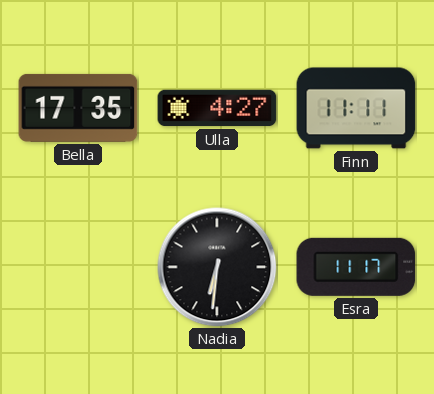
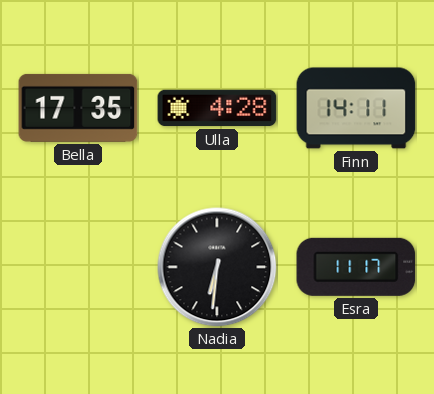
Ulla: 4:27 -> 4:28
Finn: 11:11 -> 14:11
